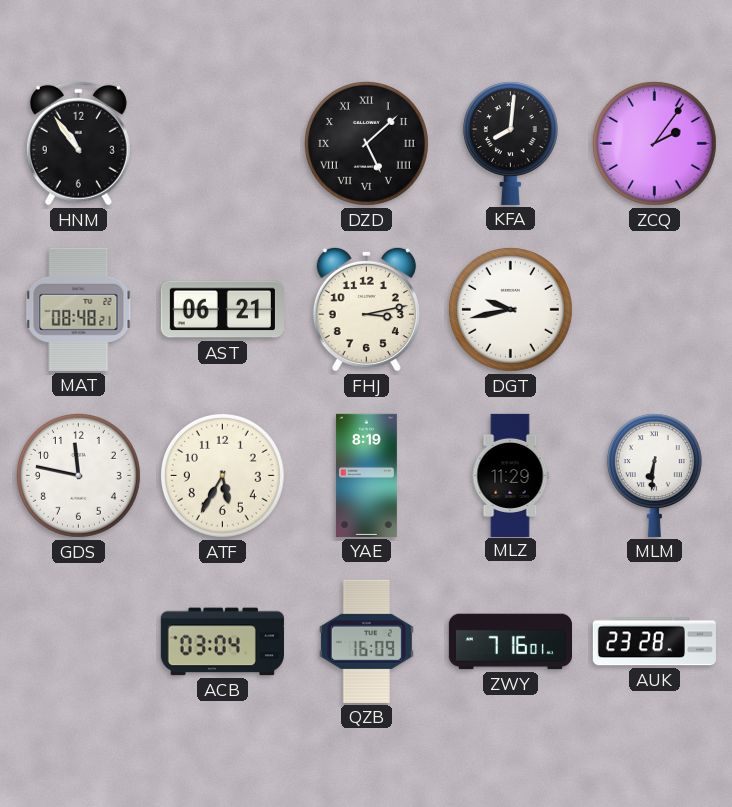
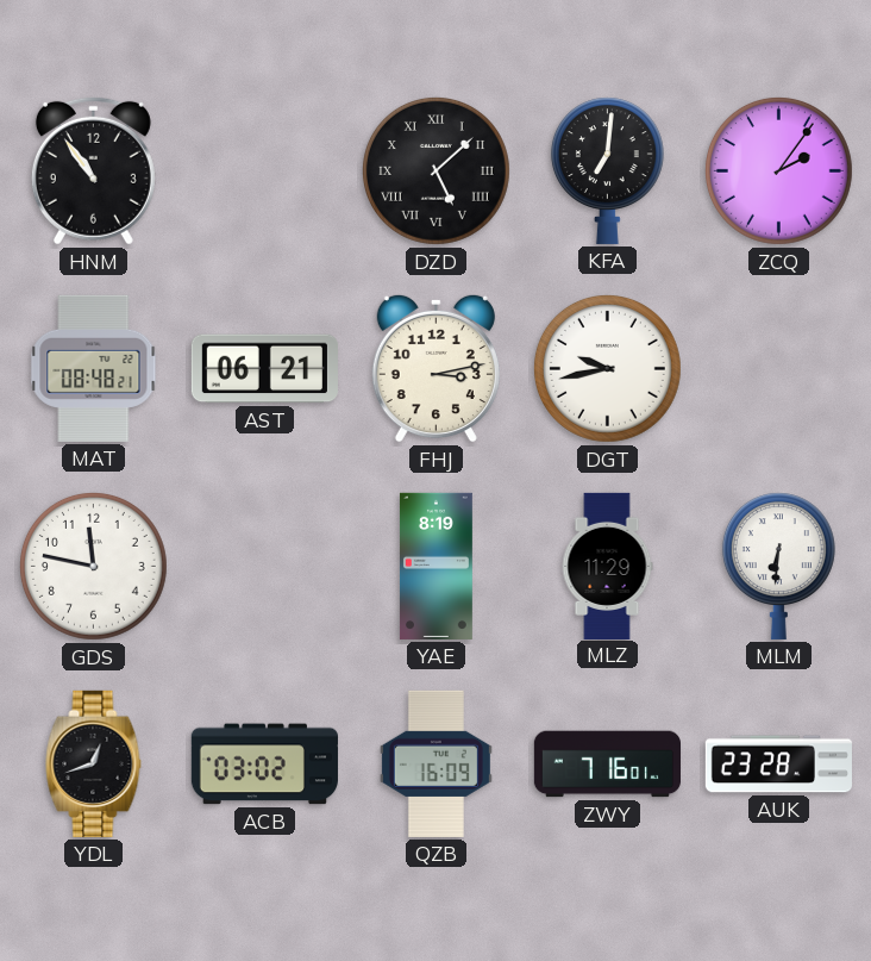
KFA: 8:01 -> 7:01
ATF: 5:35 -> none
YDL: none -> 12:42
ACB: 03:04 -> 03:02
